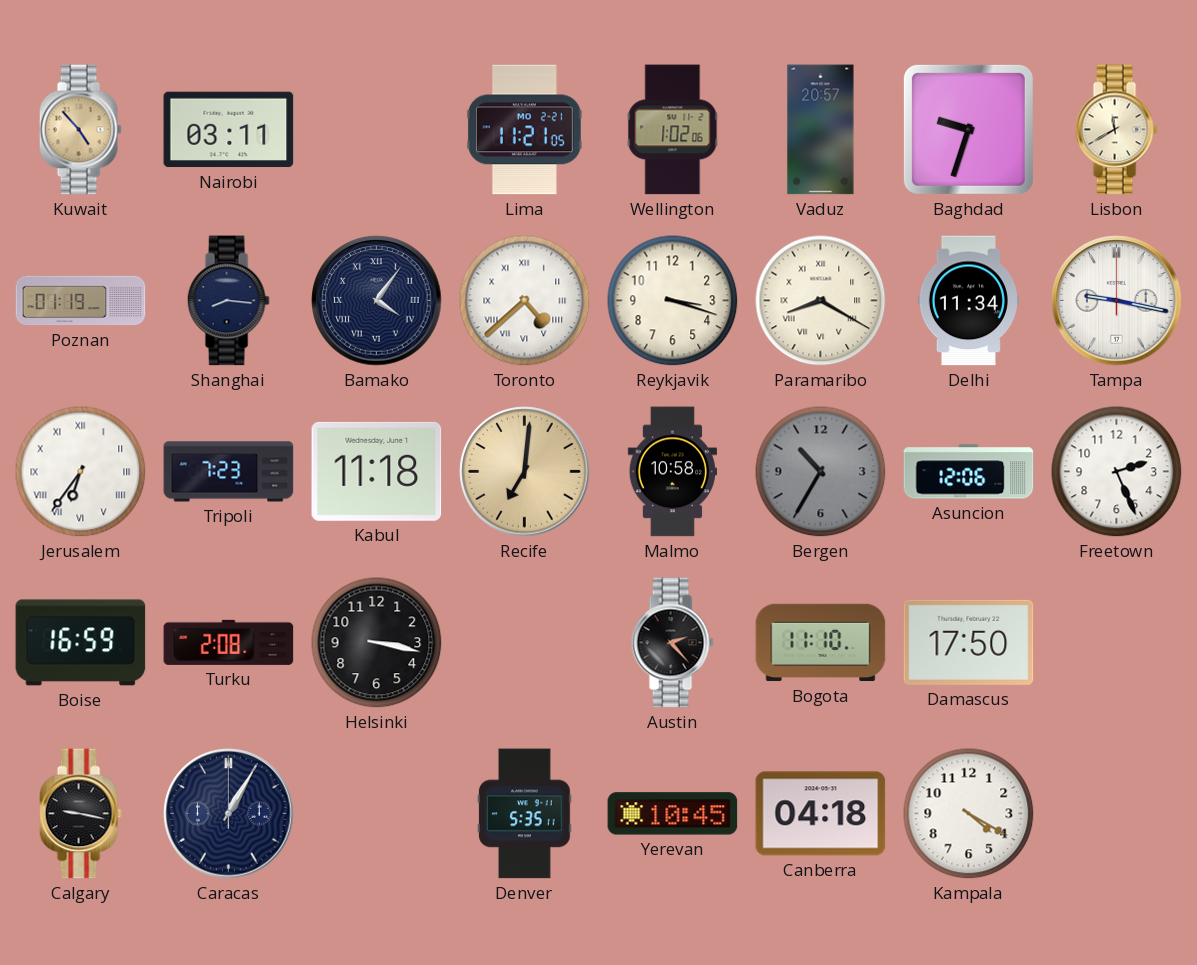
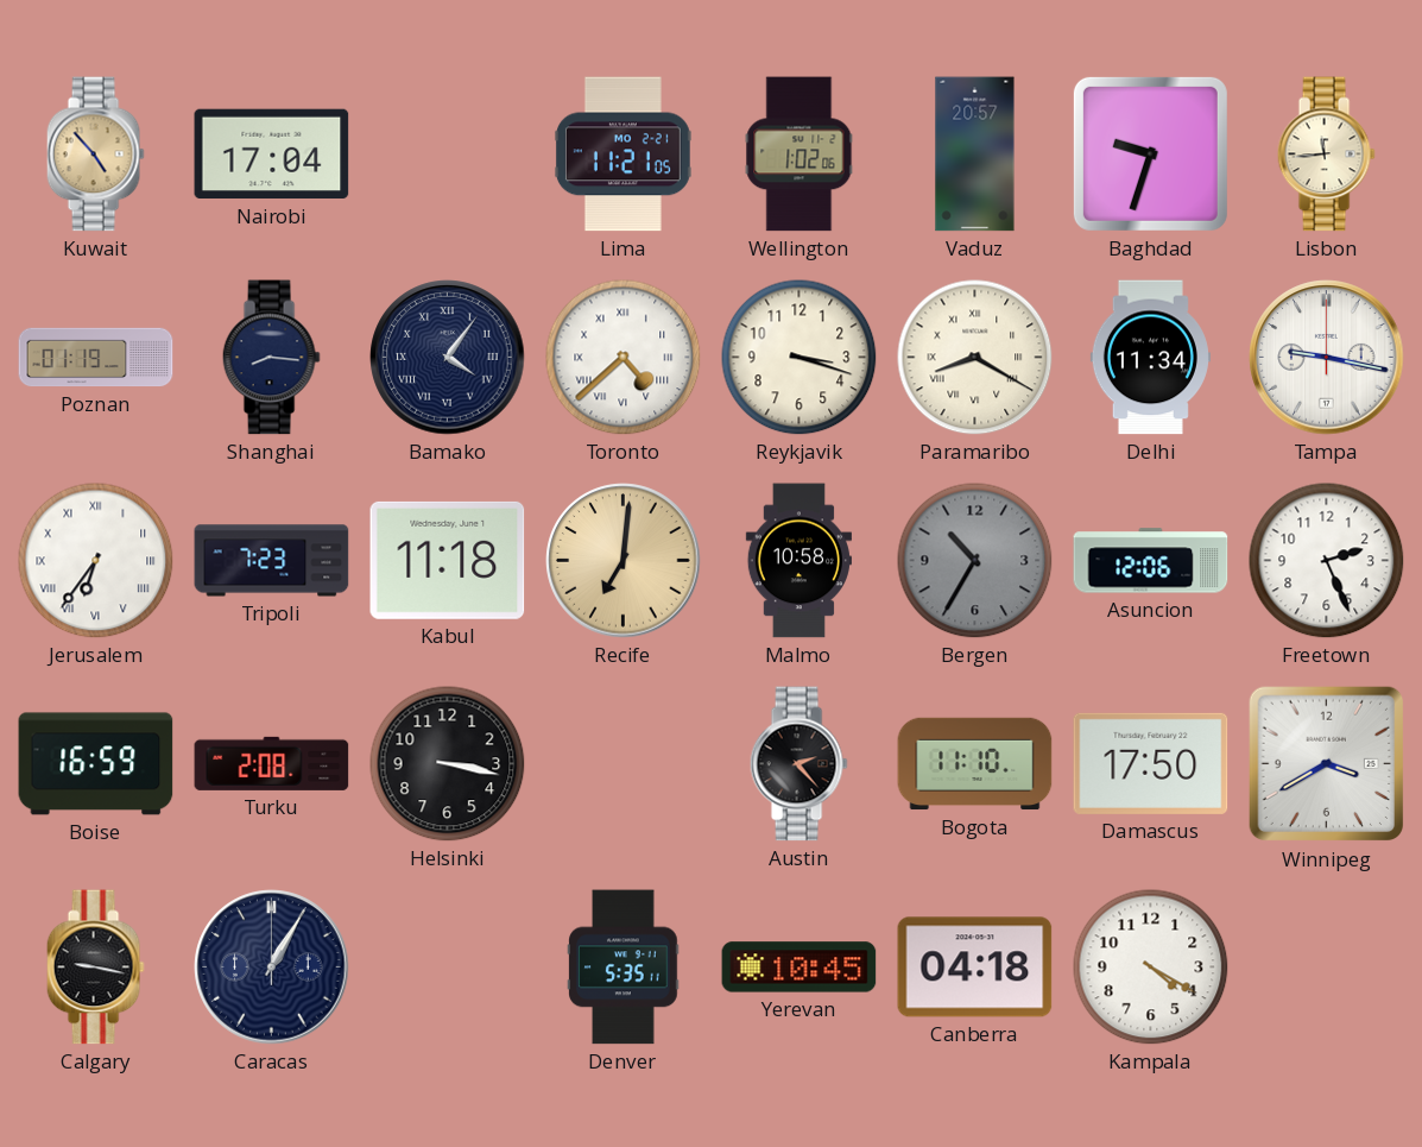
Nairobi: 03:11 -> 17:04
Lisbon: 11:40 -> 11:44
Winnipeg: none -> 3:40
